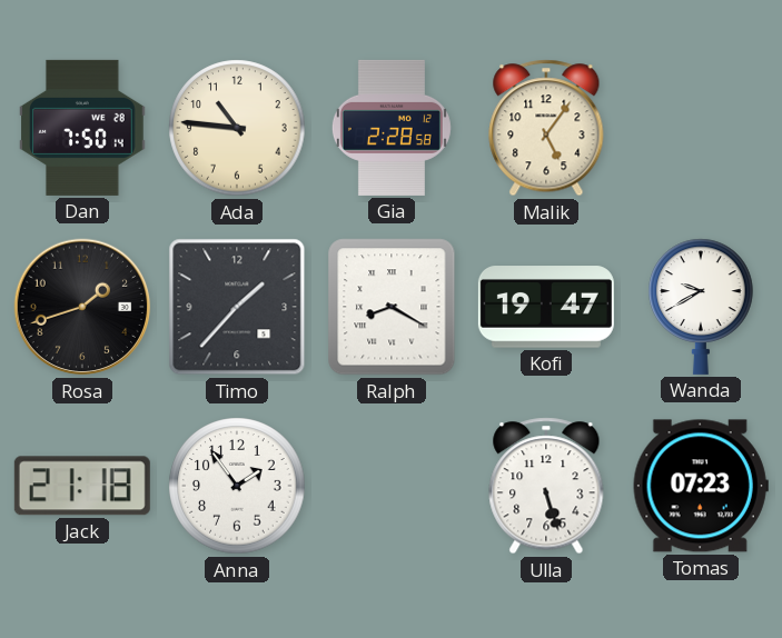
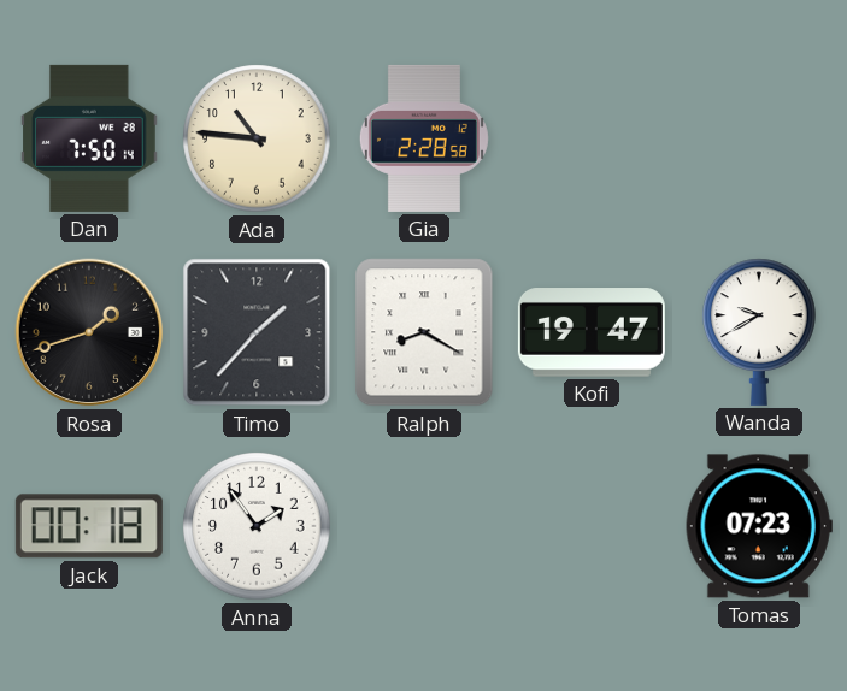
Malik: 5:06 -> none
Jack: 21:18 -> 00:18
Ulla: 5:27 -> none
